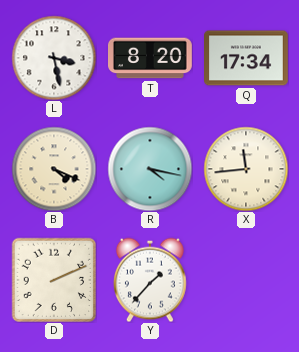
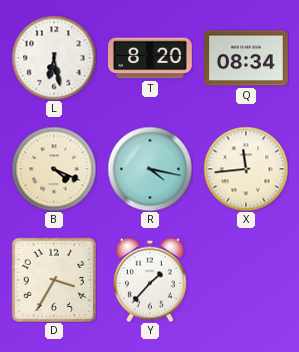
L: 3:28 -> 6:28
Q: 17:34 -> 08:34
D: 2:11 -> 3:35
